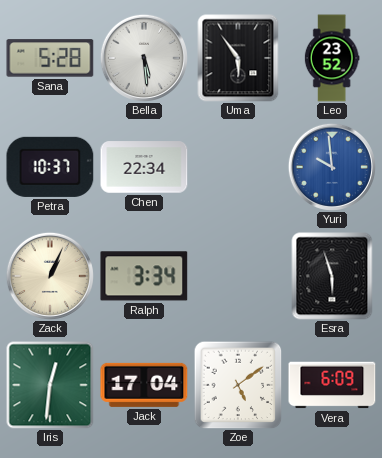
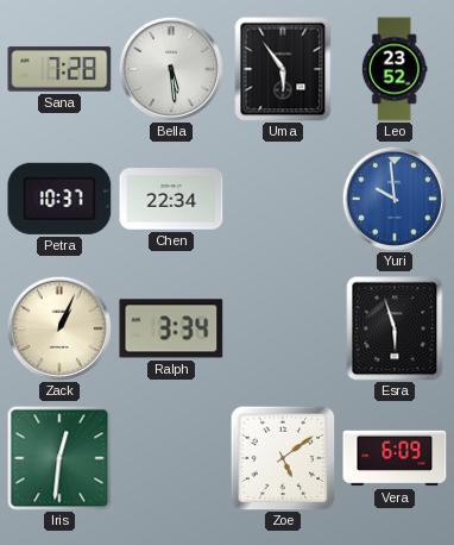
Sana: 5:28 -> 7:28
Jack: 17:04 -> none
